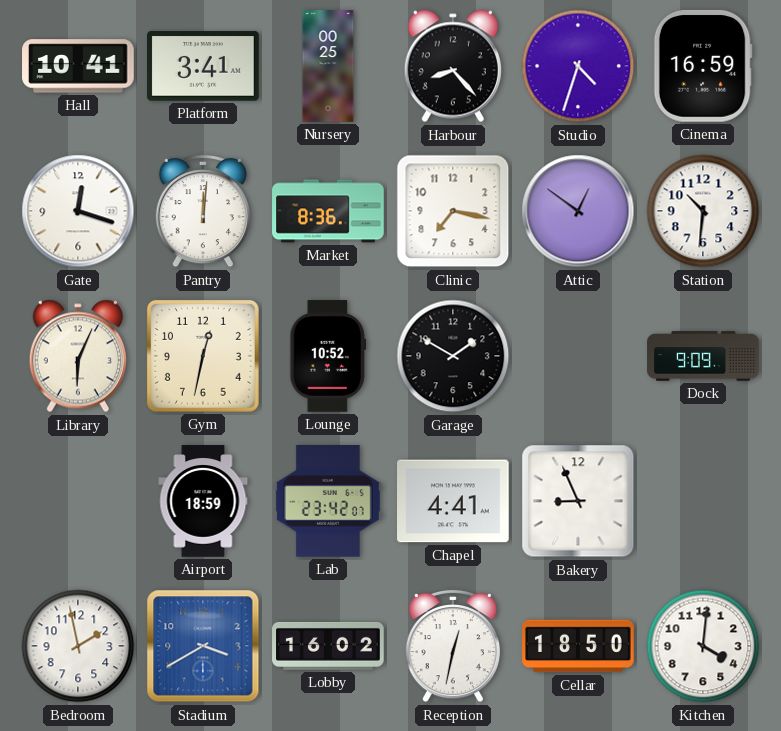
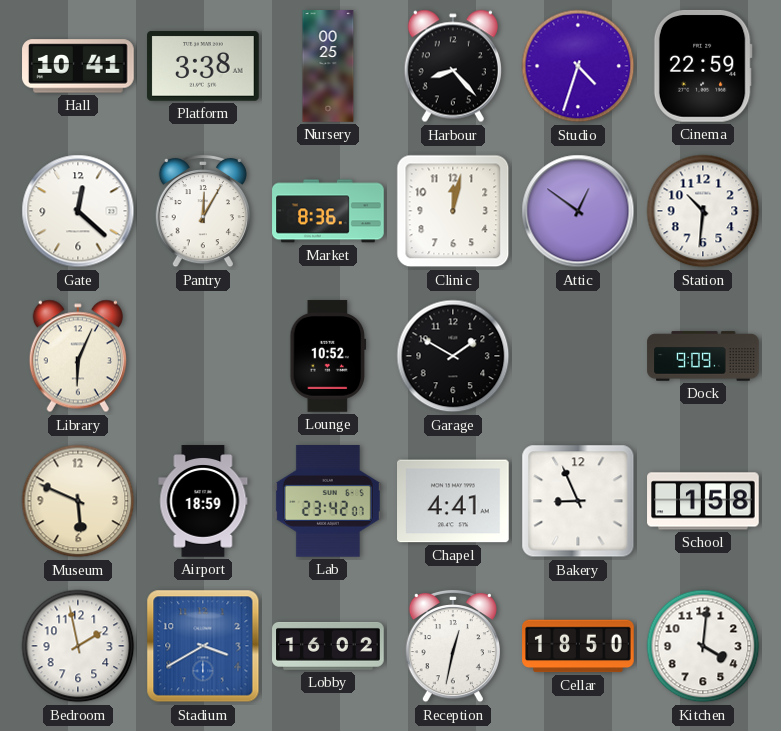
Platform: 3:41 -> 3:38
Cinema: 16:59 -> 22:59
Gate: 12:18 -> 12:22
Pantry: 12:01 -> 12:05
Clinic: 7:17 -> 12:02
Gym: 12:32 -> none
Museum: none -> 5:49
School: none -> 1:58
